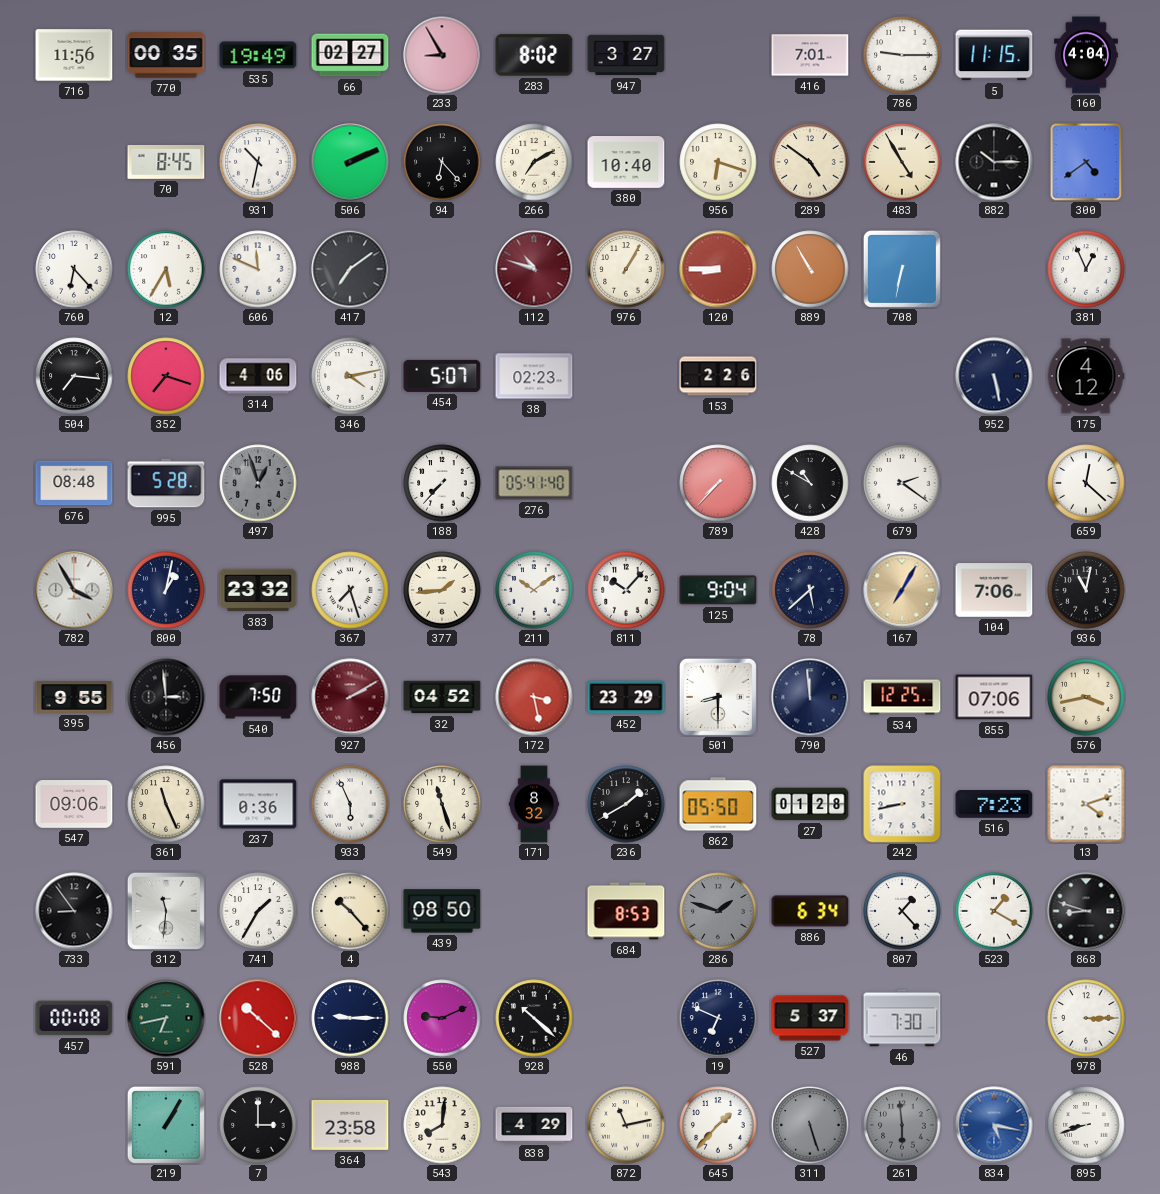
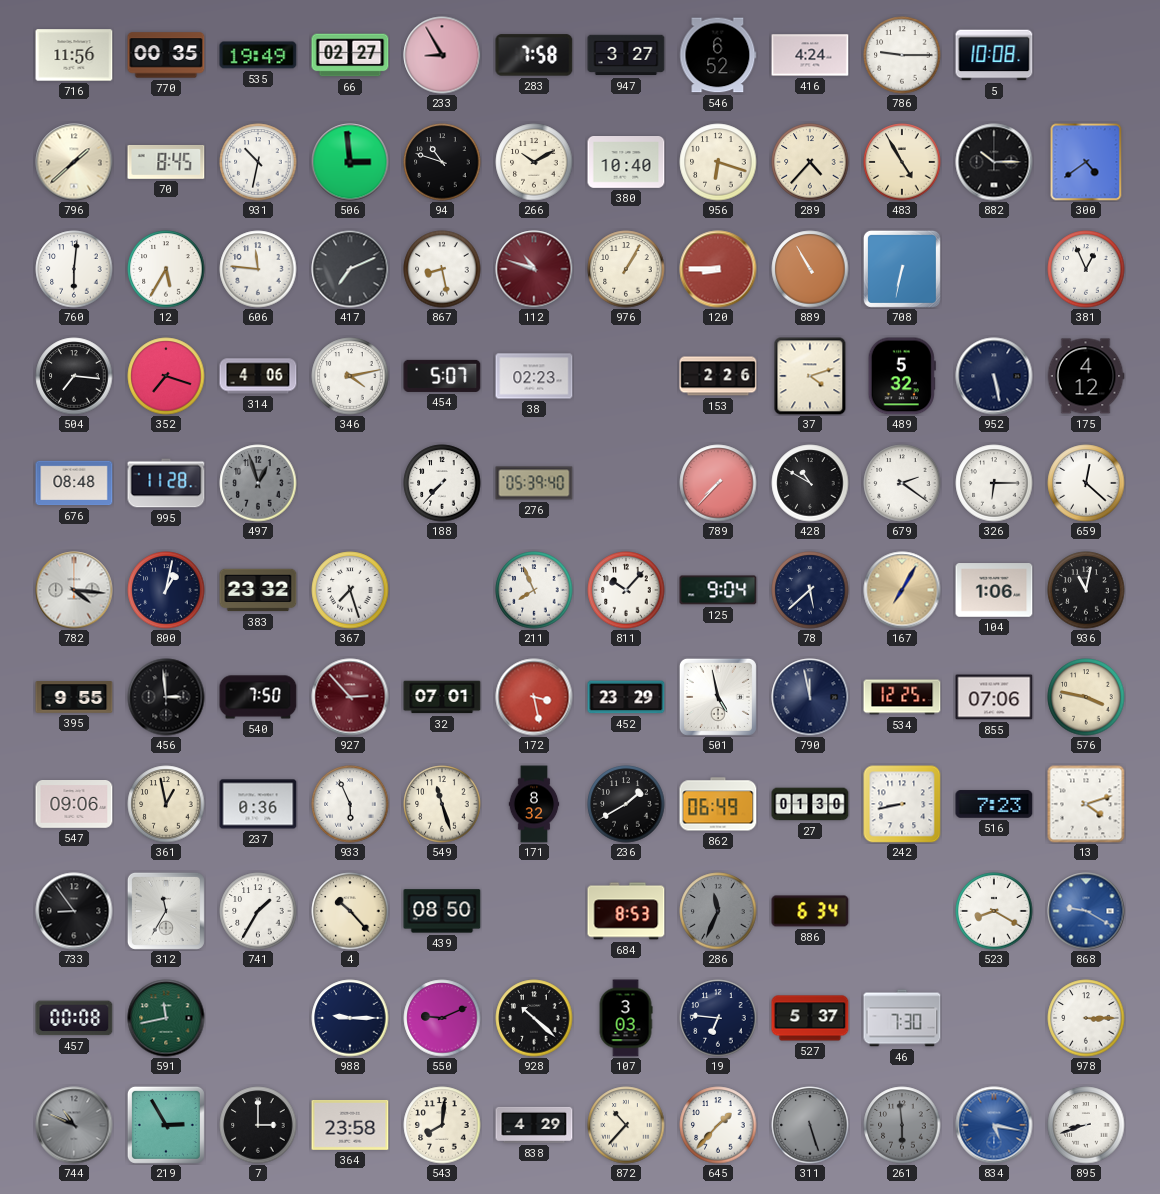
283: 8:02 -> 7:58
546: none -> 6:52
416: 7:01 -> 4:24
5: 11:15 -> 10:08
160: 4:04 -> none
796: none -> 1:38
506: 2:11 -> 2:59
94: 6:23 -> 10:48
266: 7:10 -> 10:10
289: 4:51 -> 4:37
760: 6:23 -> 6:01
606: 11:49 -> 11:46
417: 7:09 -> 7:11
867: none -> 8:28
37: none -> 4:12
489: none -> 5:32
995: 5:28 -> 11:28
276: 05:41 -> 05:39
326: none -> 6:15
782: 3:55 -> 4:16
377: 1:44 -> none
211: 10:09 -> 7:56
104: 7:06 -> 1:06
927: 2:10 -> 2:53
32: 04:52 -> 07:01
501: 8:30 -> 4:58
790: 11:59 -> 11:58
576: 3:43 -> 3:47
361: 11:26 -> 12:58
862: 05:50 -> 06:49
27: 01:28 -> 01:30
312: 11:31 -> 11:35
286: 1:48 -> 11:34
807: 1:23 -> none
523: 1:20 -> 8:20
868: 8:48 -> 9:20
868 dial: black -> blue
591: 6:43 -> 11:43
528: 10:22 -> none
107: none -> 3:03
19: 6:49 -> 6:46
744: none -> 10:49
219: 1:05 -> 2:55
872: 11:13 -> 10:37
